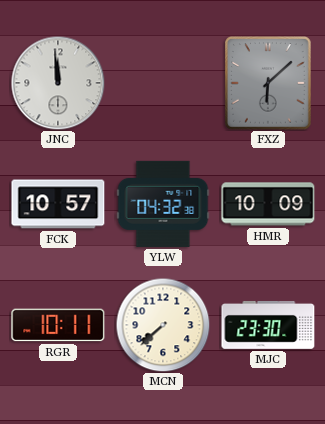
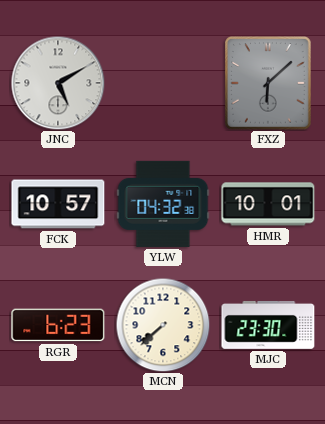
JNC: 11:59 -> 5:10
HMR: 10:09 -> 10:01
RGR: 10:11 -> 6:23
